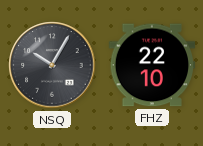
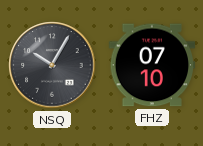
FHZ: 22:10 -> 07:10
